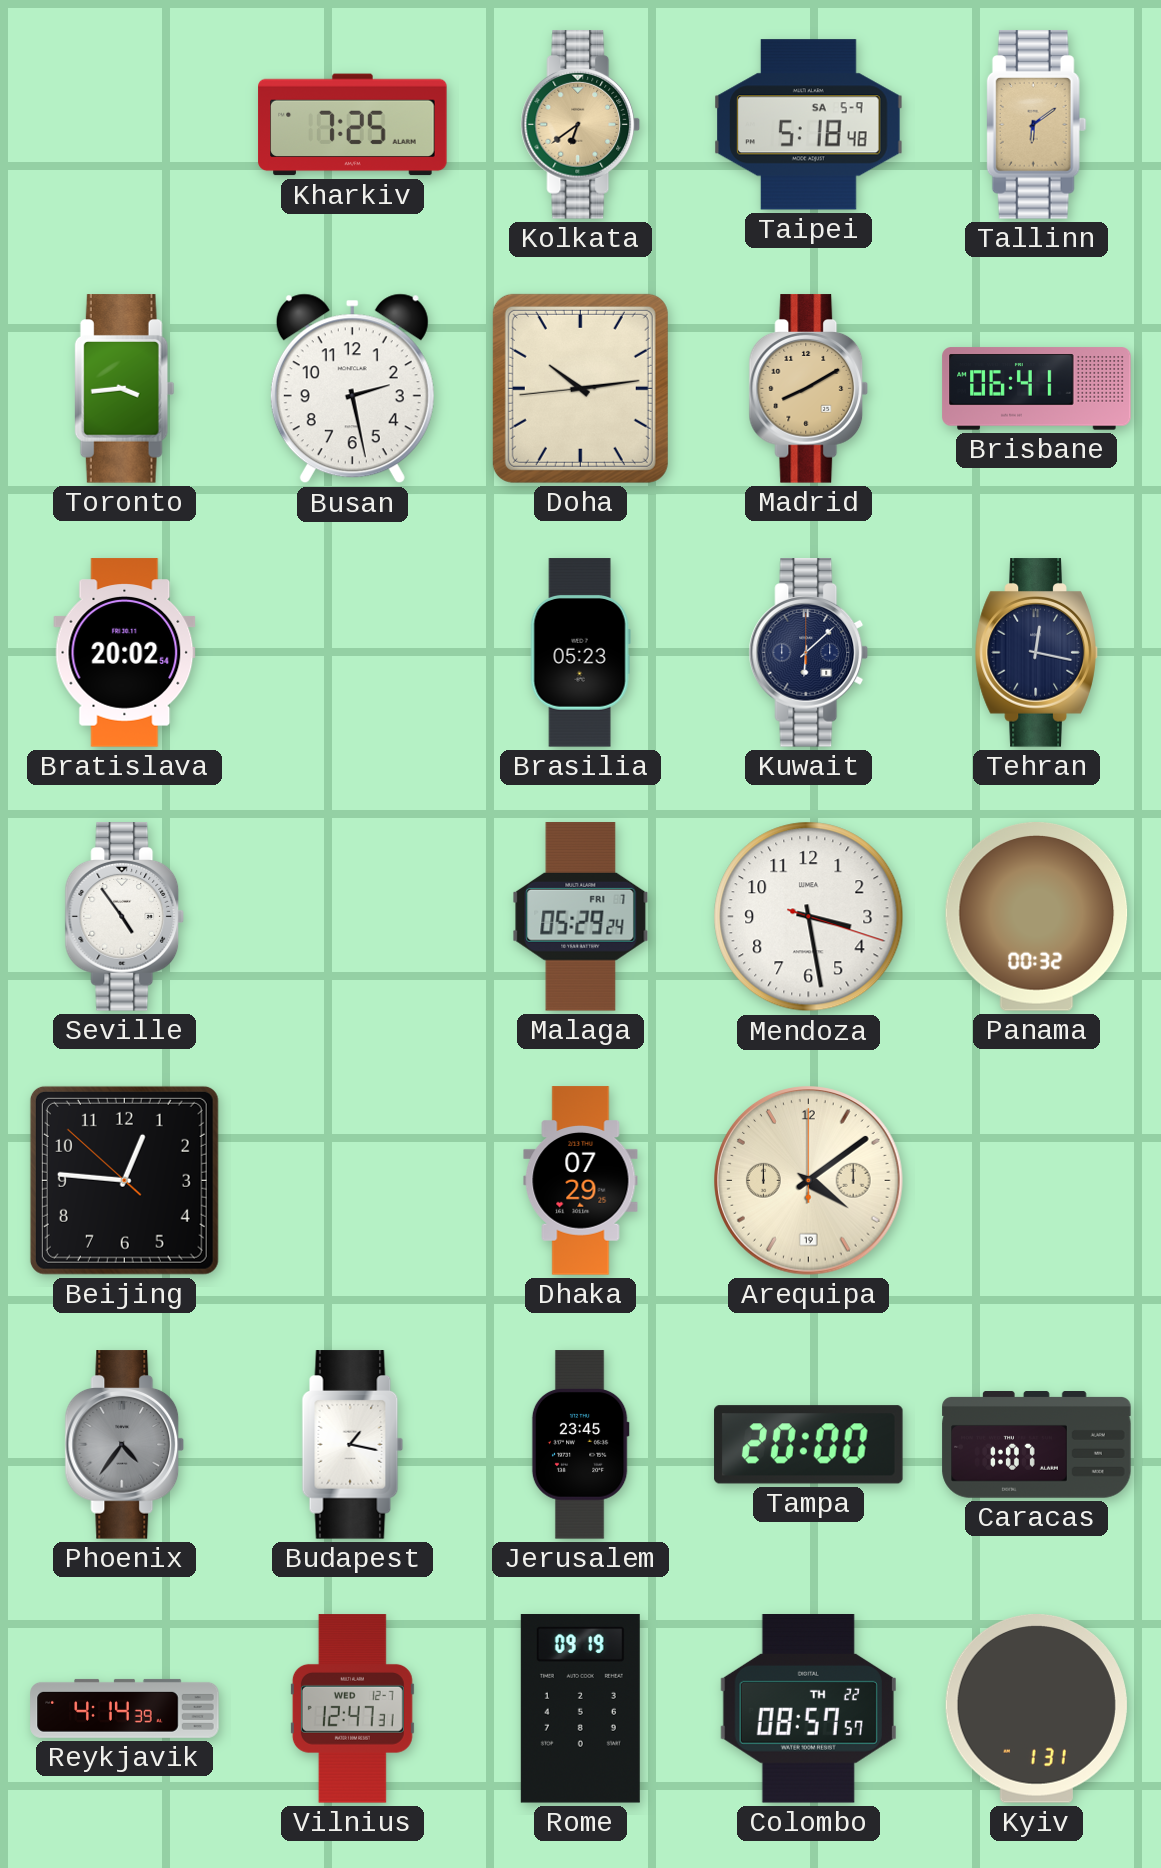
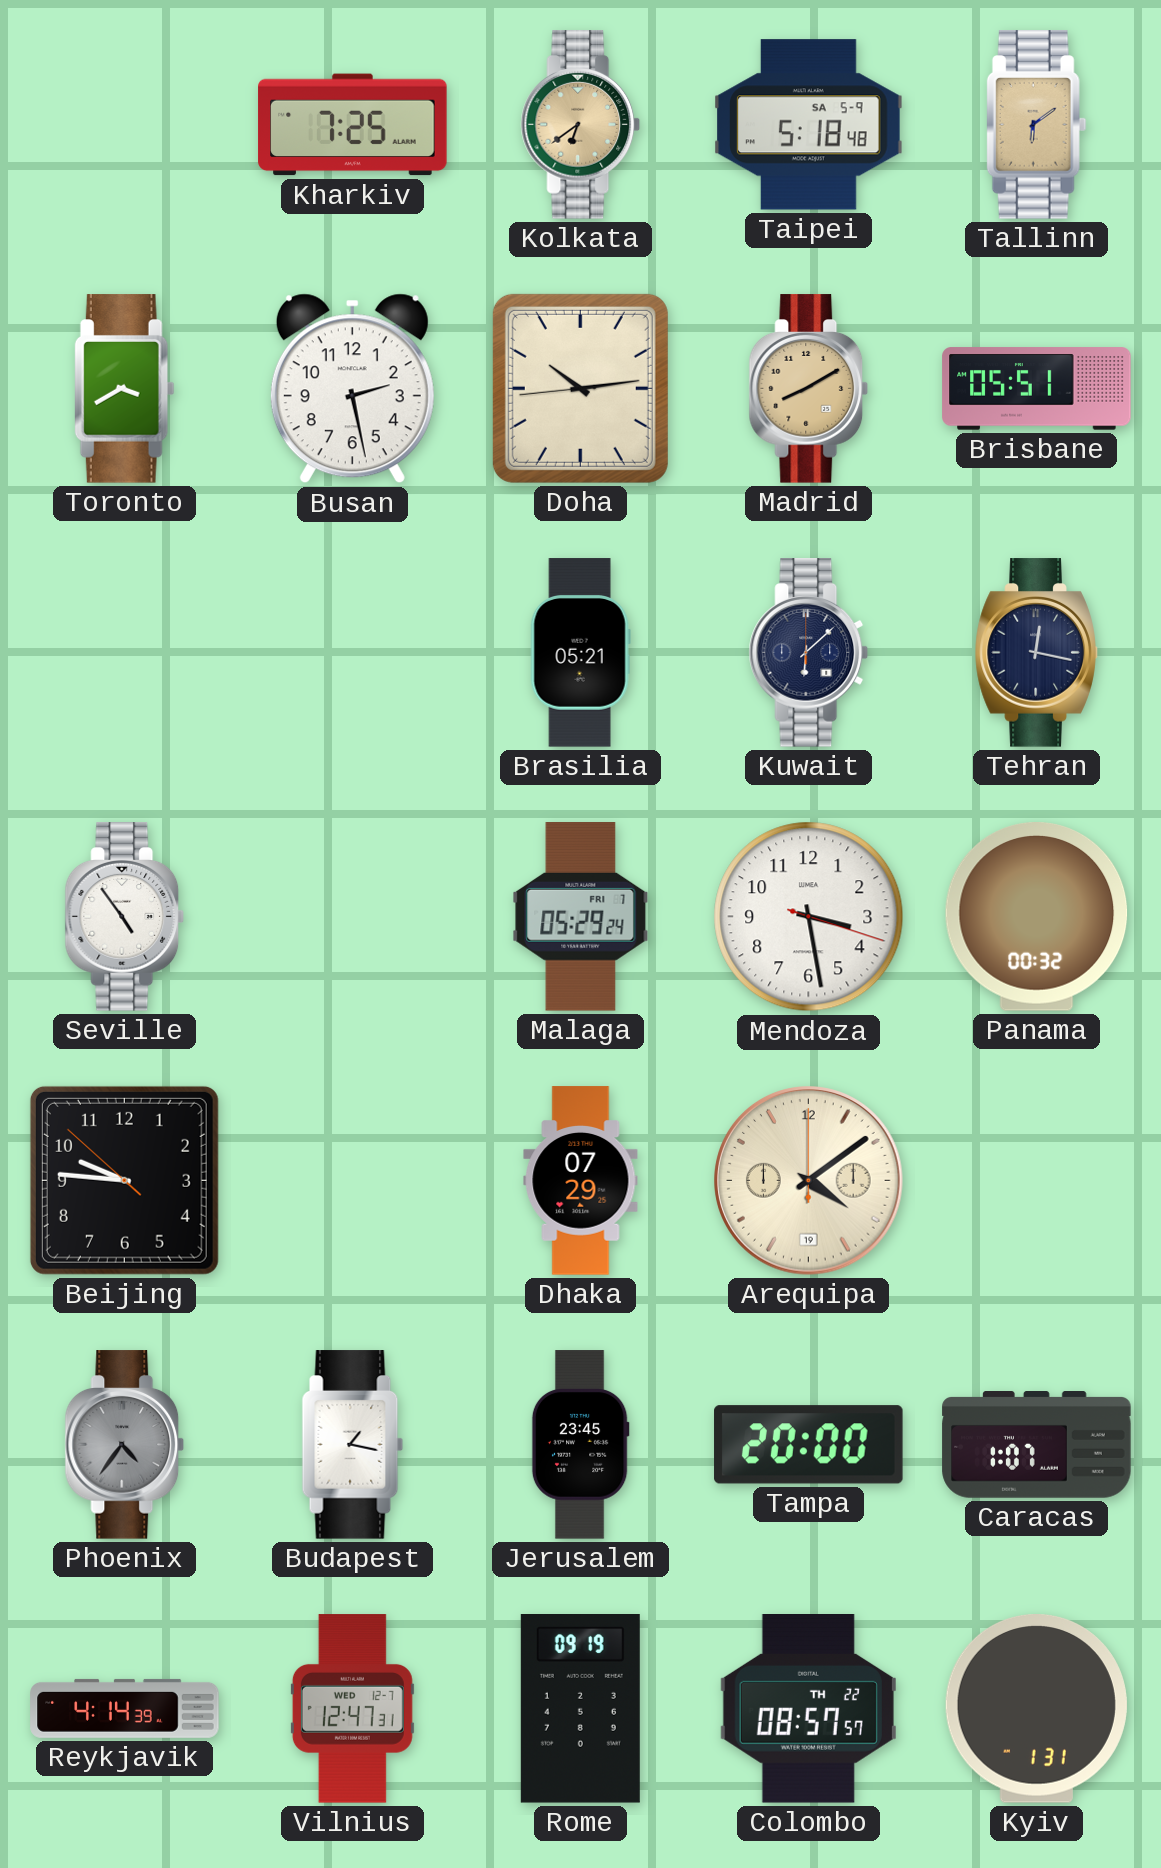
Toronto: 3:44 -> 3:40
Brisbane: 06:41 -> 05:51
Bratislava: 20:02 -> none
Brasilia: 05:23 -> 05:21
Beijing: 12:45 -> 9:45
